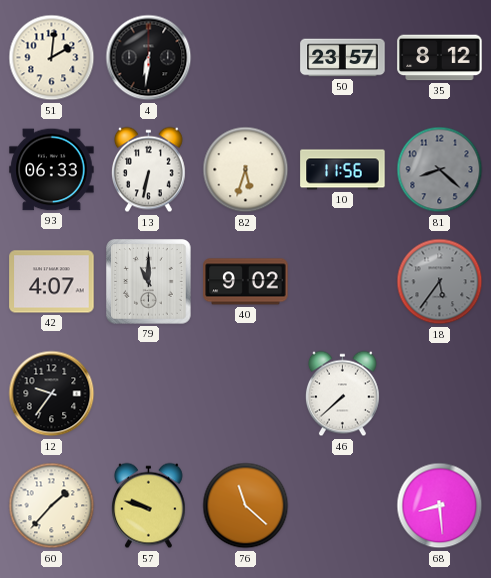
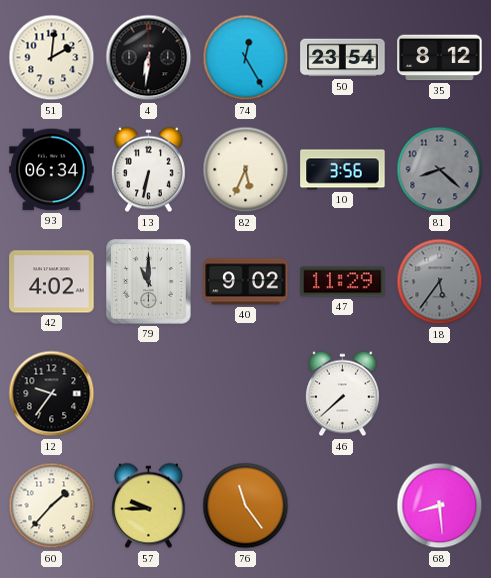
74: none -> 12:25
50: 23:57 -> 23:54
93: 06:33 -> 06:34
82: 5:33 -> 5:34
10: 11:56 -> 3:56
42: 4:07 -> 4:02
47: none -> 11:29
57: 9:48 -> 9:45
76: 11:22 -> 11:24
